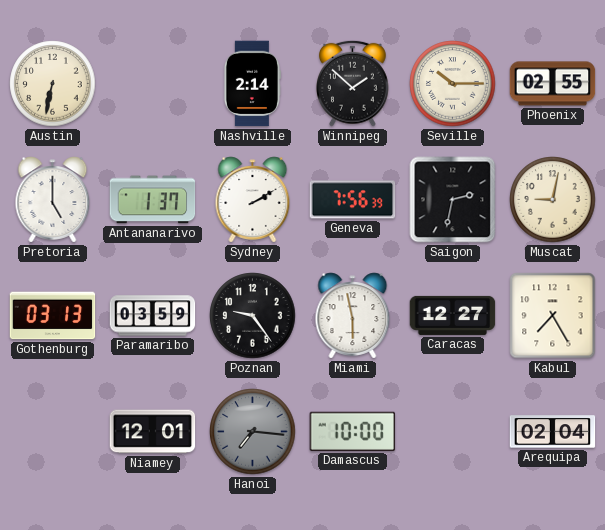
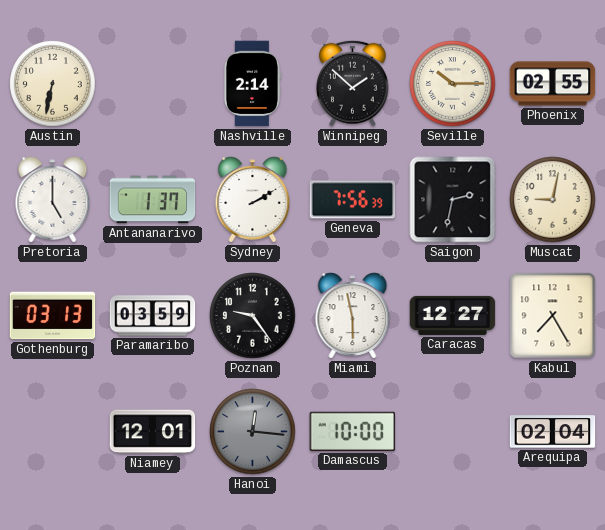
Hanoi: 7:16 -> 12:16
